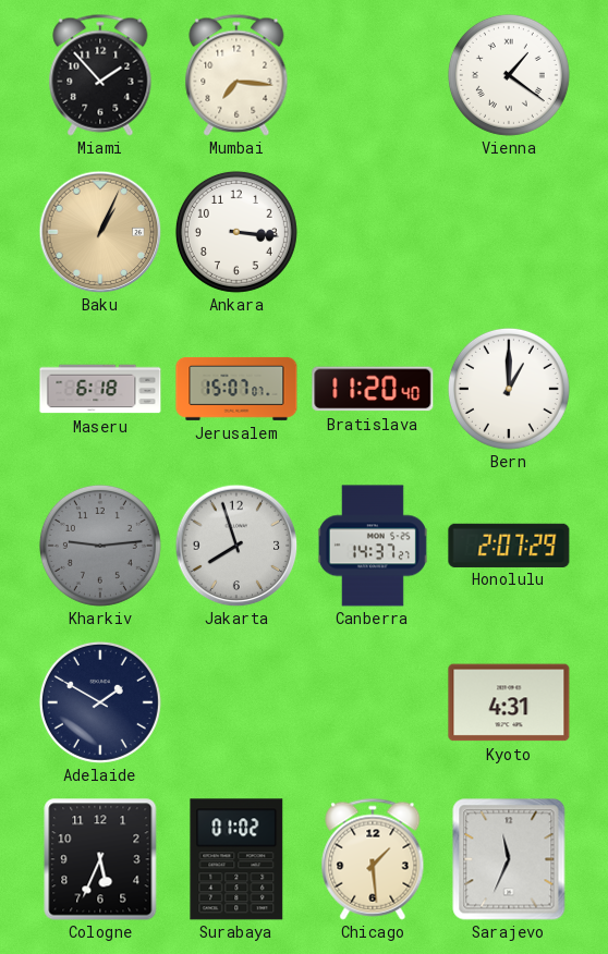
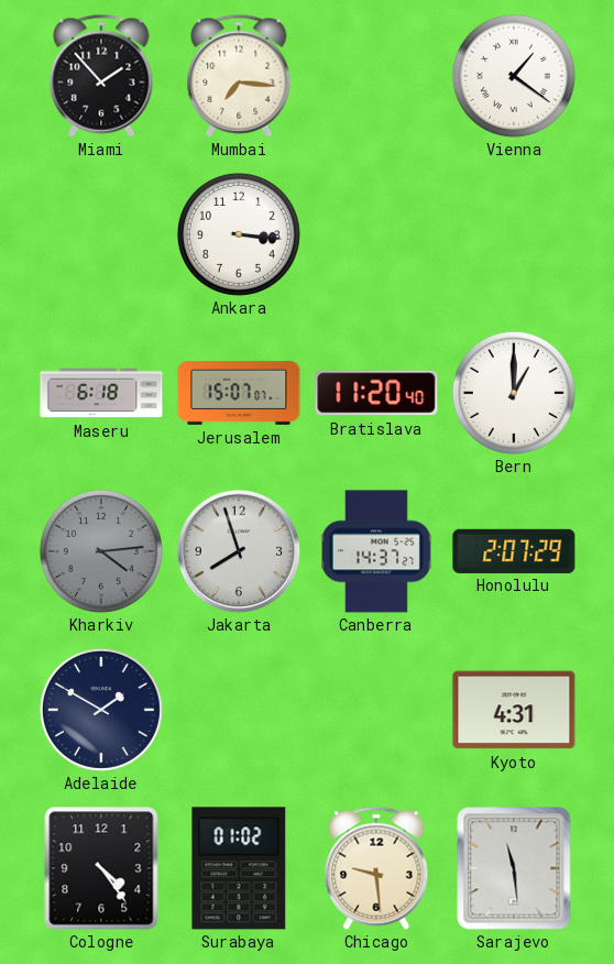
Baku: 1:04 -> none
Kharkiv: 9:14 -> 4:14
Cologne: 5:34 -> 4:24
Chicago: 1:29 -> 9:29
Sarajevo: 11:34 -> 11:29
